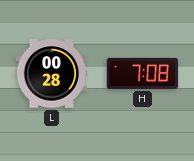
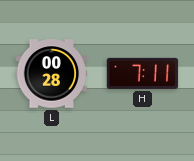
H: 7:08 -> 7:11
